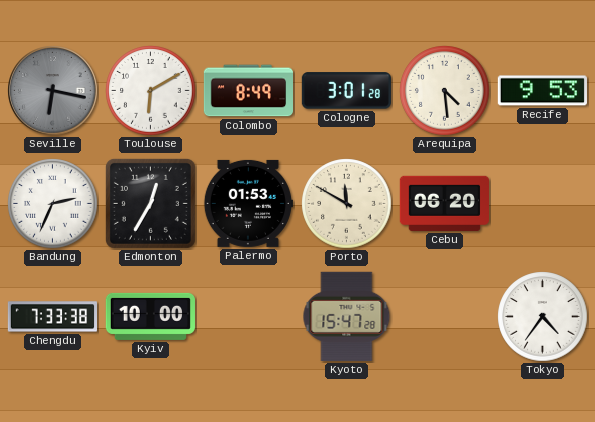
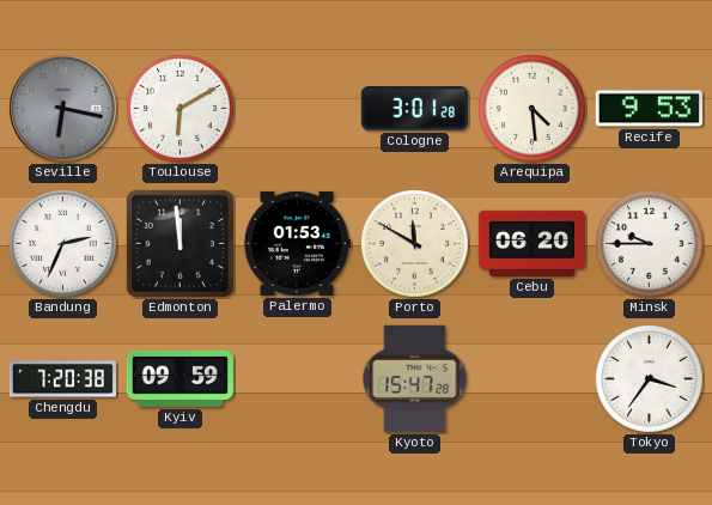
Colombo: 8:49 -> none
Edmonton: 12:35 -> 11:59
Minsk: none -> 9:45
Chengdu: 7:33 -> 7:20
Kyiv: 10:00 -> 09:59
Tokyo: 4:36 -> 3:36
